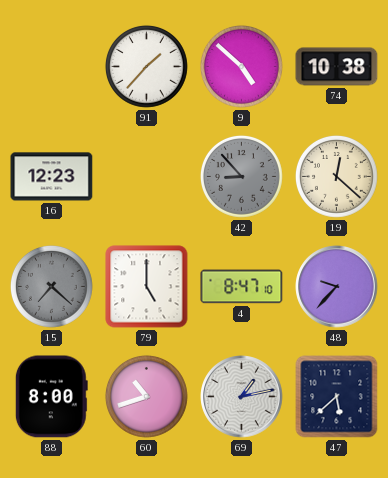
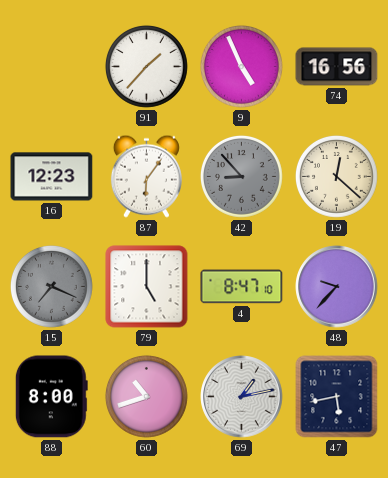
9: 4:52 -> 4:56
74: 10:38 -> 16:56
87: none -> 6:06
15: 7:22 -> 7:19
47: 5:38 -> 5:43
